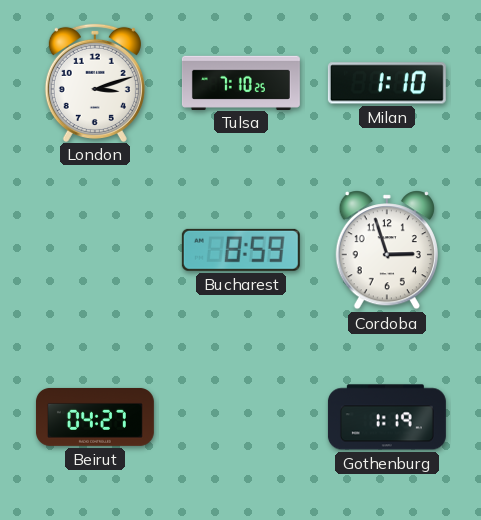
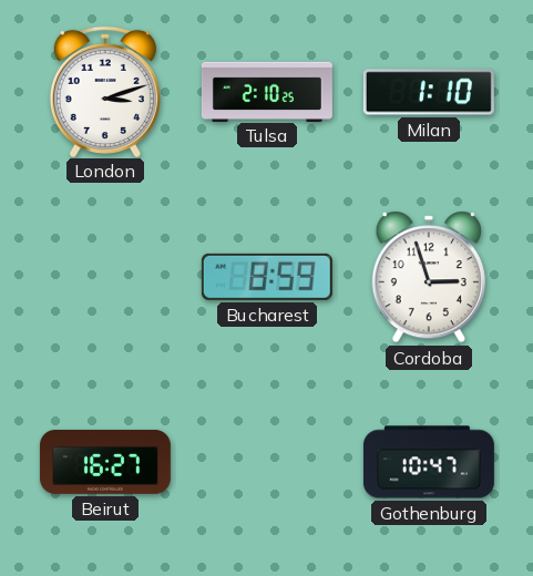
Tulsa: 7:10 -> 2:10
Beirut: 04:27 -> 16:27
Gothenburg: 1:19 -> 10:47
